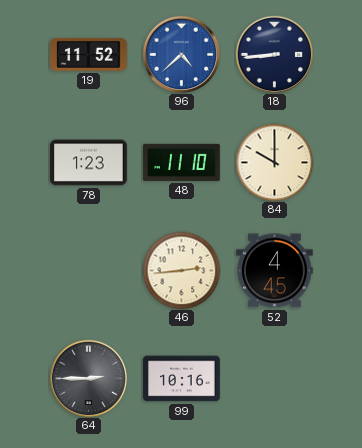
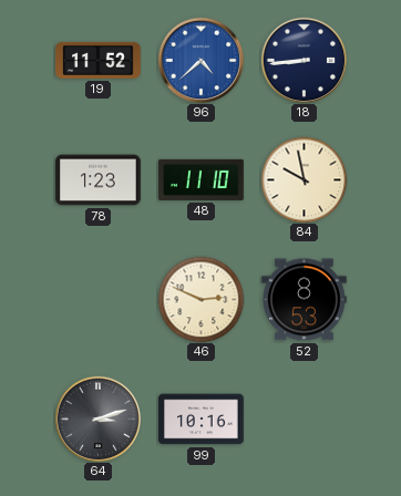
84: 10:00 -> 9:58
46: 2:44 -> 2:49
52: 4:45 -> 8:53
64: 2:45 -> 3:12
